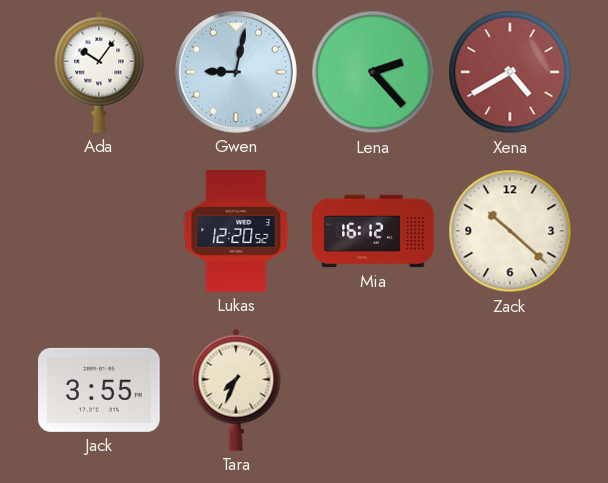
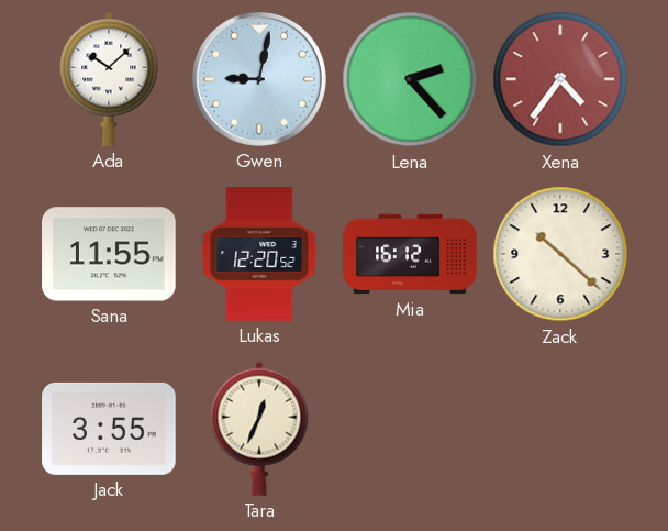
Ada: 10:06 -> 10:08
Xena: 4:40 -> 4:36
Sana: none -> 11:55
Tara: 7:34 -> 12:34
